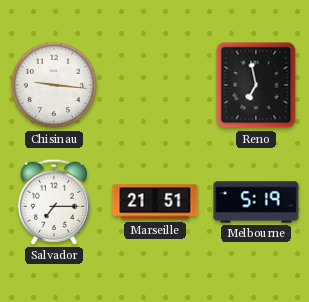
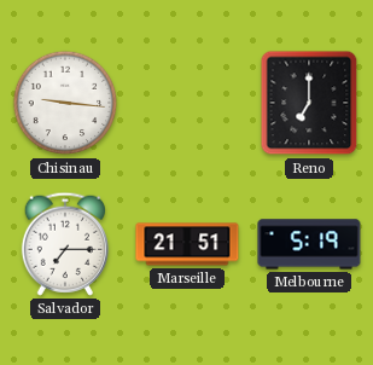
Reno: 6:58 -> 7:00
